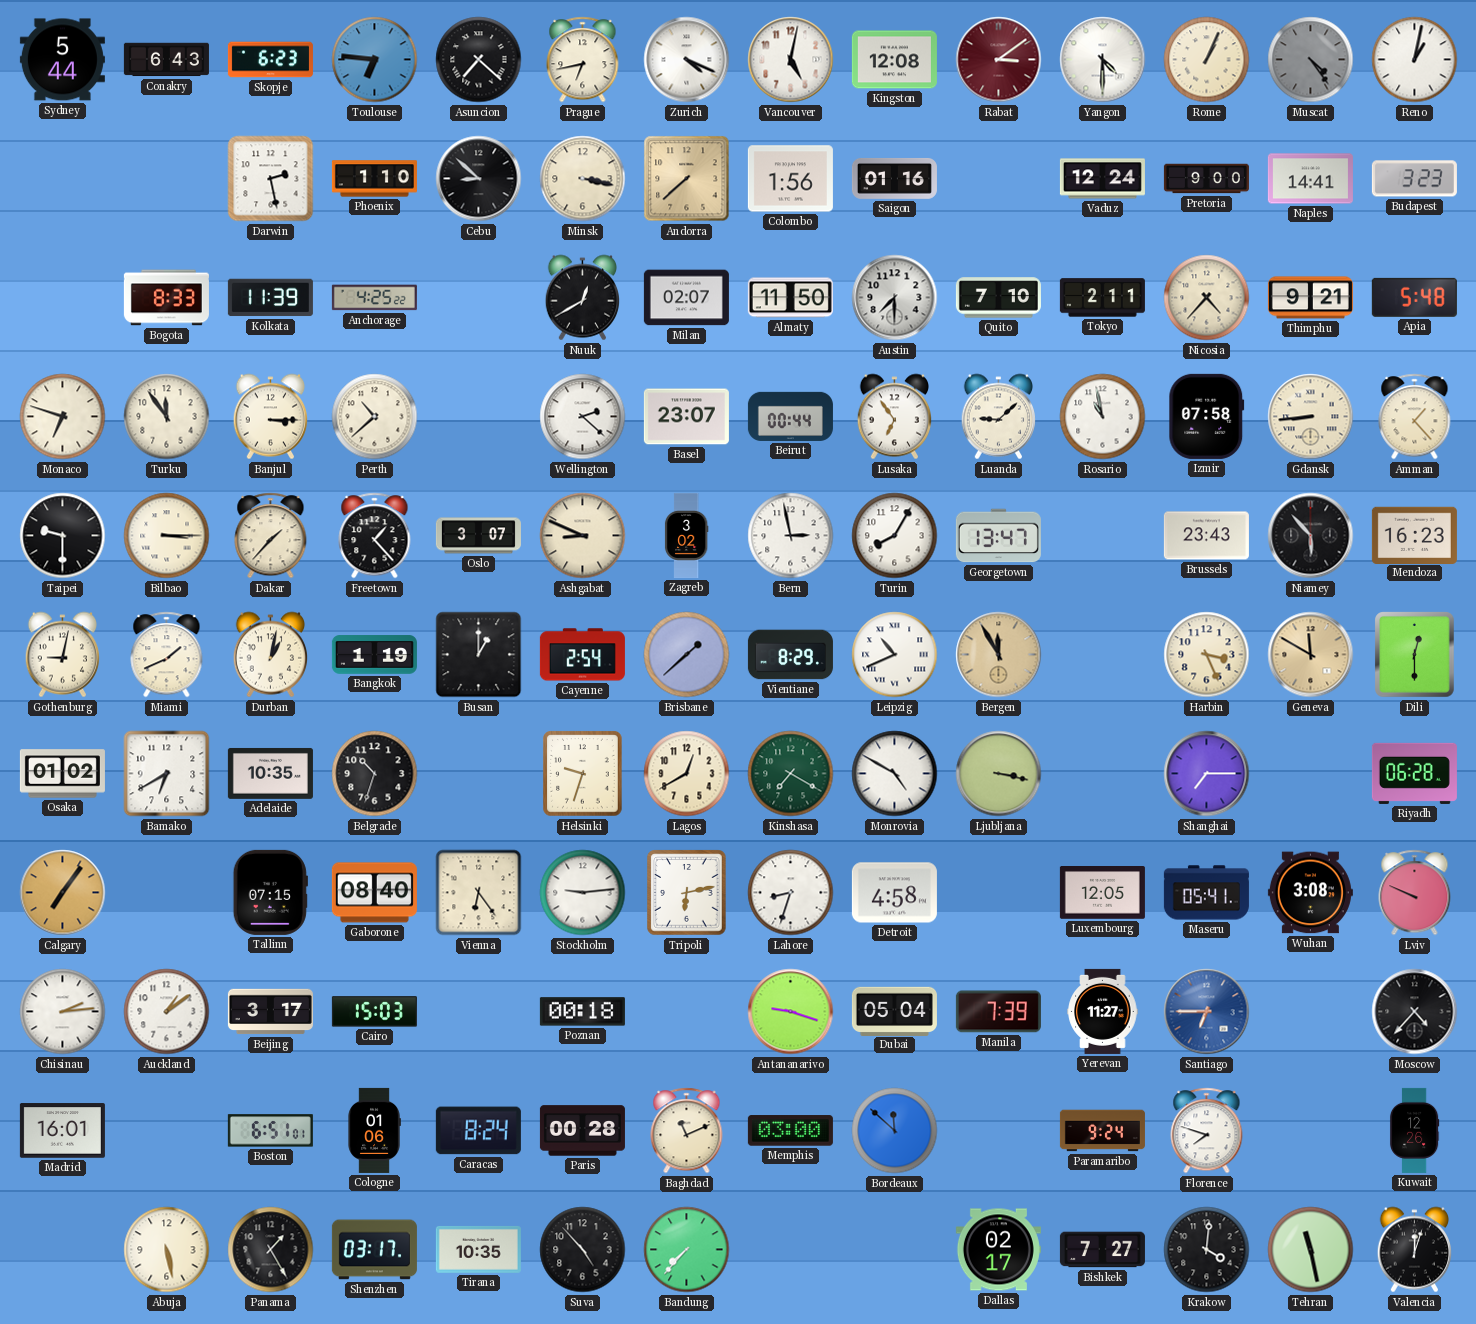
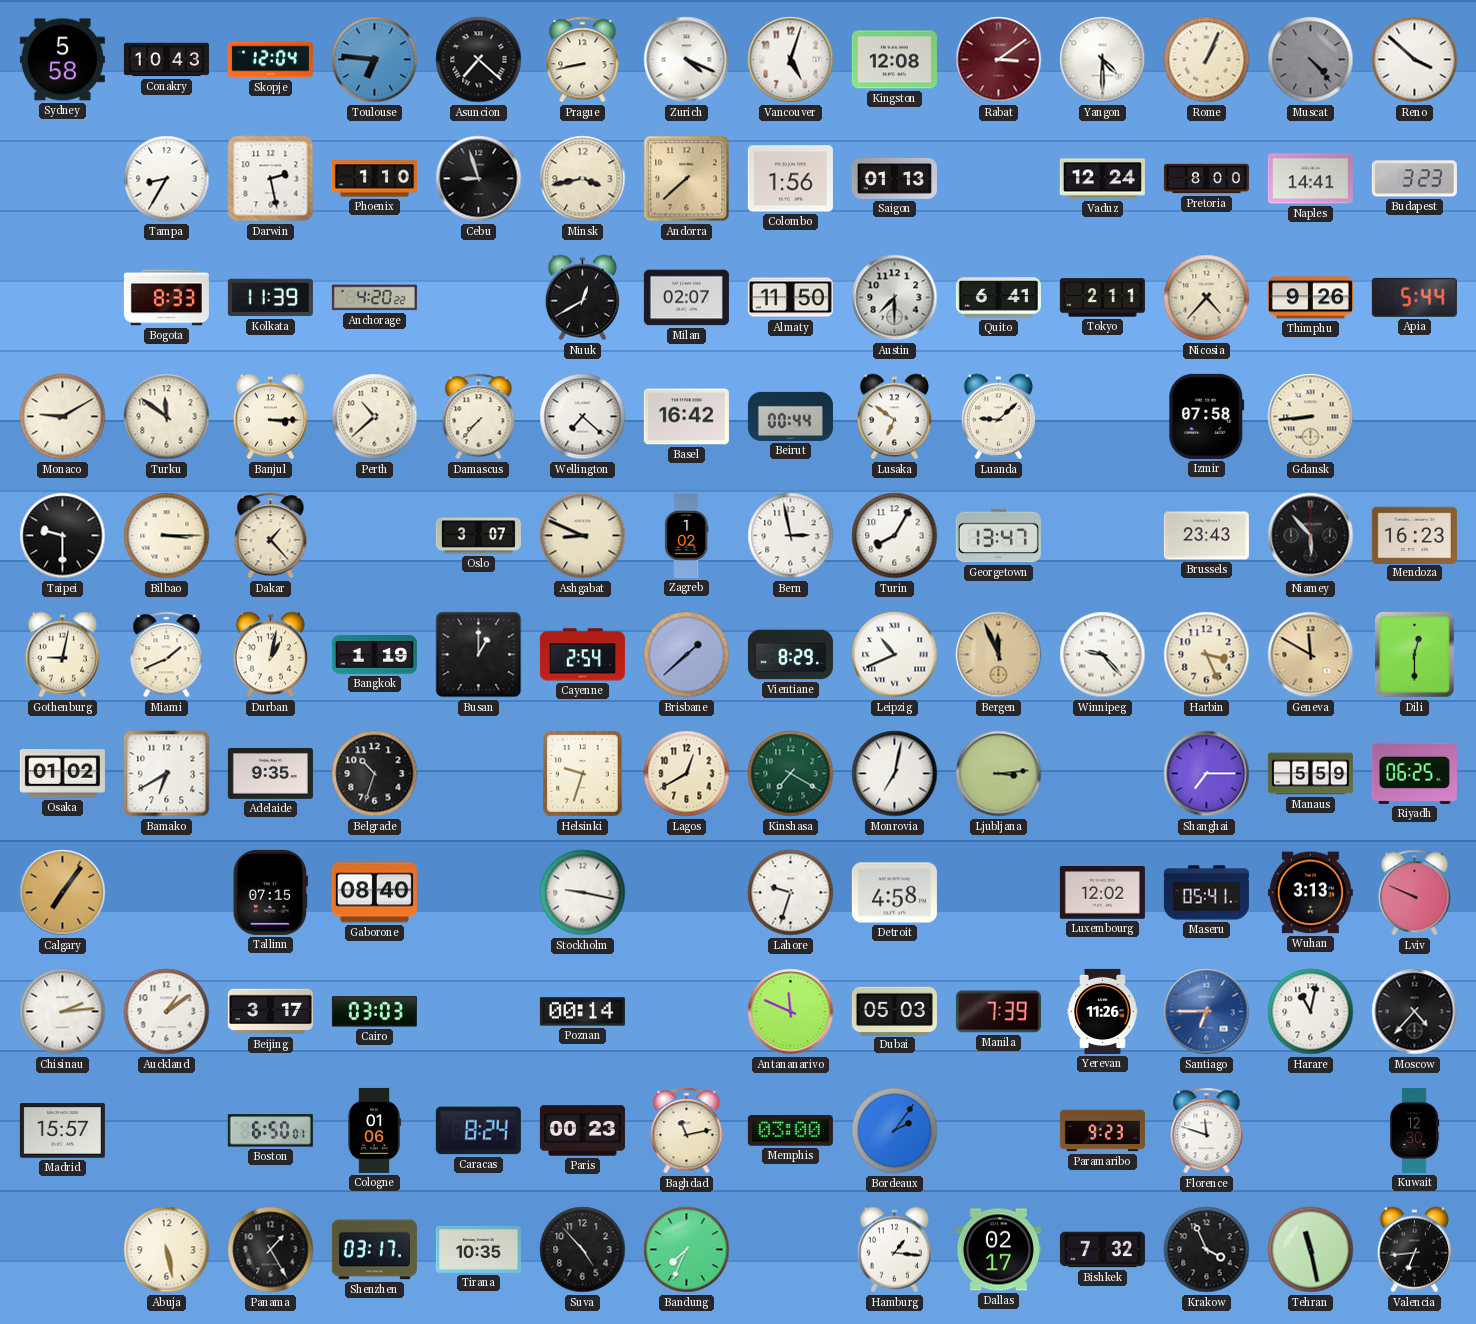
Sydney: 5:44 -> 5:58
Conakry: 6:43 -> 10:43
Skopje: 6:23 -> 12:04
Prague: 6:43 -> 8:43
Vancouver: 5:02 -> 5:03
Muscat: 4:24 -> 4:23
Reno: 1:02 -> 3:52
Tampa: none -> 8:35
Cebu: 8:52 -> 8:57
Minsk: 3:17 -> 3:43
Saigon: 01:16 -> 01:13
Pretoria: 9:00 -> 8:00
Anchorage: 4:25 -> 4:20
Quito: 7:10 -> 6:41
Thimphu: 9:21 -> 9:26
Apia: 5:48 -> 5:44
Monaco: 6:48 -> 9:10
Turku: 11:54 -> 11:51
Damascus: none -> 7:37
Wellington: 2:22 -> 7:22
Basel: 23:07 -> 16:42
Lusaka: 6:54 -> 6:51
Rosario: 10:58 -> none
Amman: 1:23 -> none
Dakar: 1:37 -> 1:23
Freetown: 1:23 -> none
Zagreb: 3:02 -> 1:02
Bergen: 11:55 -> 11:56
Winnipeg: none -> 9:23
Adelaide: 10:35 -> 9:35
Monrovia: 4:50 -> 7:02
Ljubljana: 3:17 -> 3:14
Manaus: none -> 5:59
Riyadh: 06:28 -> 06:25
Vienna: 6:24 -> none
Stockholm: 9:14 -> 9:17
Tripoli: 6:13 -> none
Lahore: 8:33 -> 9:33
Luxembourg: 12:05 -> 12:02
Wuhan: 3:08 -> 3:13
Cairo: 15:03 -> 03:03
Poznan: 00:18 -> 00:14
Antananarivo: 9:18 -> 11:49
Dubai: 05:04 -> 05:03
Yerevan: 11:27 -> 11:26
Harare: none -> 11:02
Madrid: 16:01 -> 15:57
Boston: 6:51 -> 6:50
Paris: 00:28 -> 00:23
Baghdad: 11:11 -> 11:13
Bordeaux: 11:52 -> 2:06
Paramaribo: 9:24 -> 9:23
Florence: 7:48 -> 11:48
Kuwait: 12:26 -> 12:30
Bandung: 7:37 -> 7:34
Hamburg: none -> 1:16
Bishkek: 7:27 -> 7:32
Krakow: 4:01 -> 3:56
Valencia: 12:03 -> 6:44
